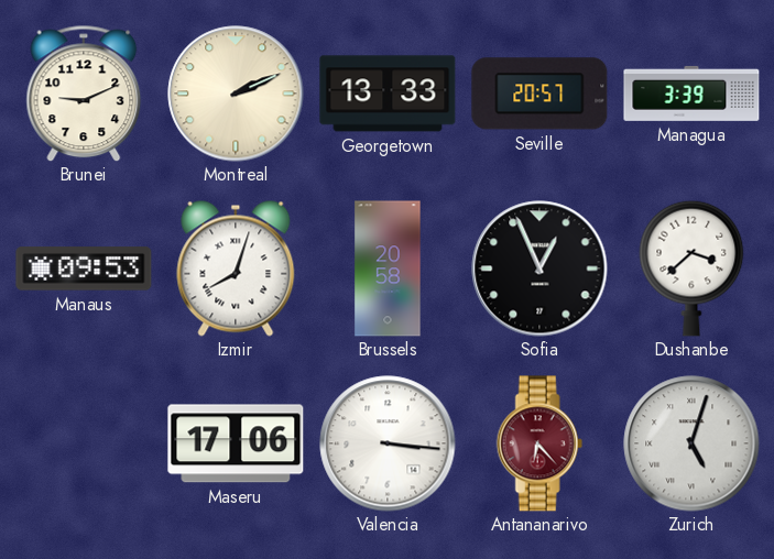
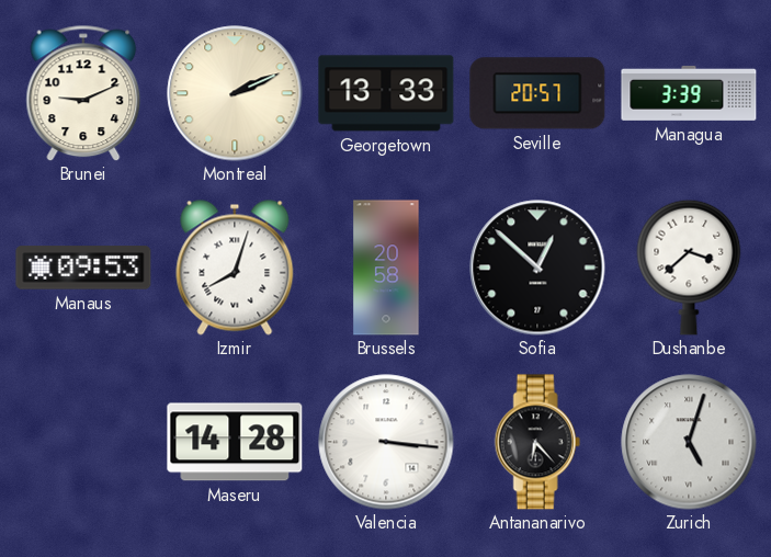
Sofia: 12:56 -> 12:52
Maseru: 17:06 -> 14:28
Antananarivo dial: burgundy -> black
